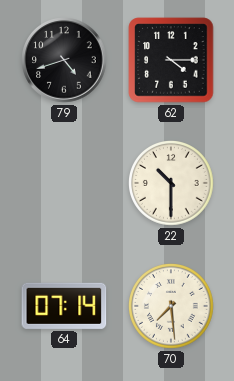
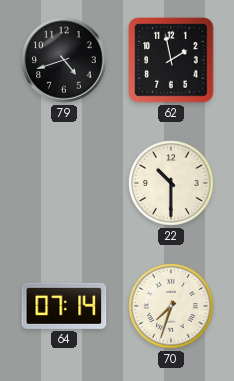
62: 4:15 -> 1:58
70: 7:29 -> 7:33
